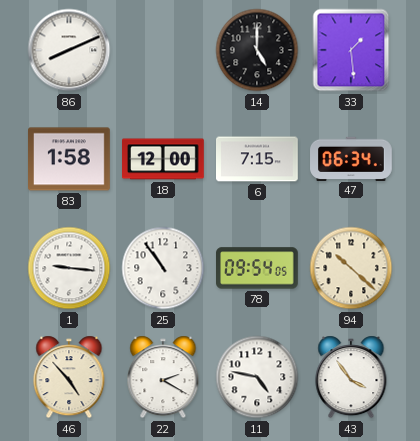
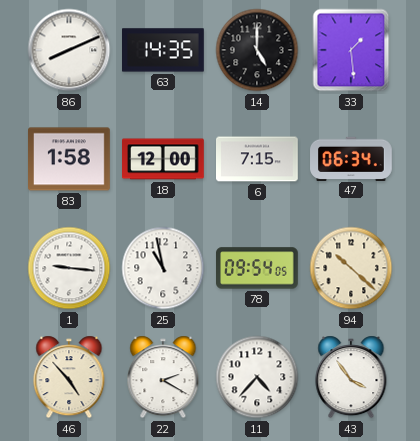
63: none -> 14:35
25: 10:54 -> 10:58
11: 4:47 -> 4:37
